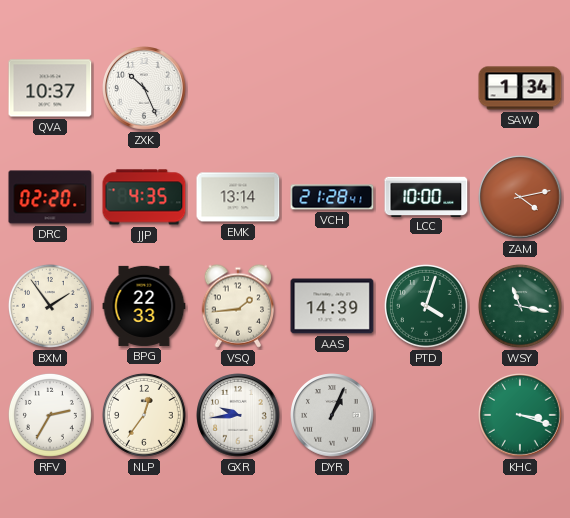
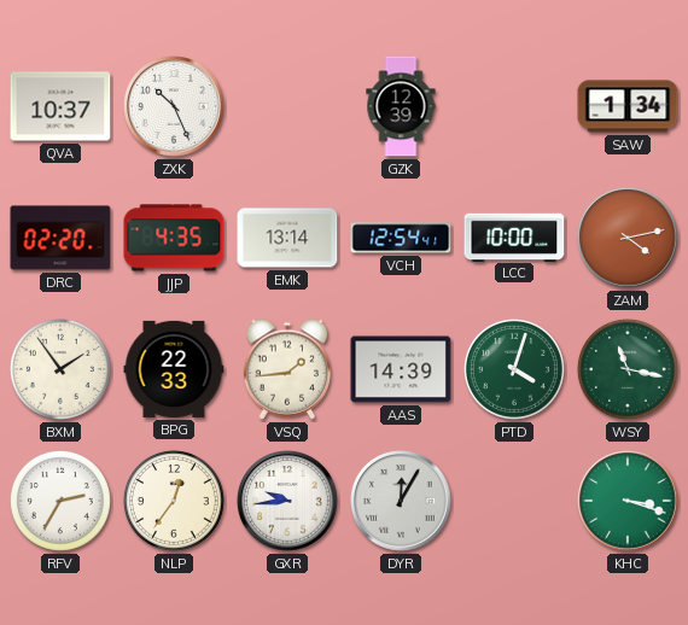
GZK: none -> 12:39
VCH: 21:28 -> 12:54
DYR: 1:04 -> 12:05
